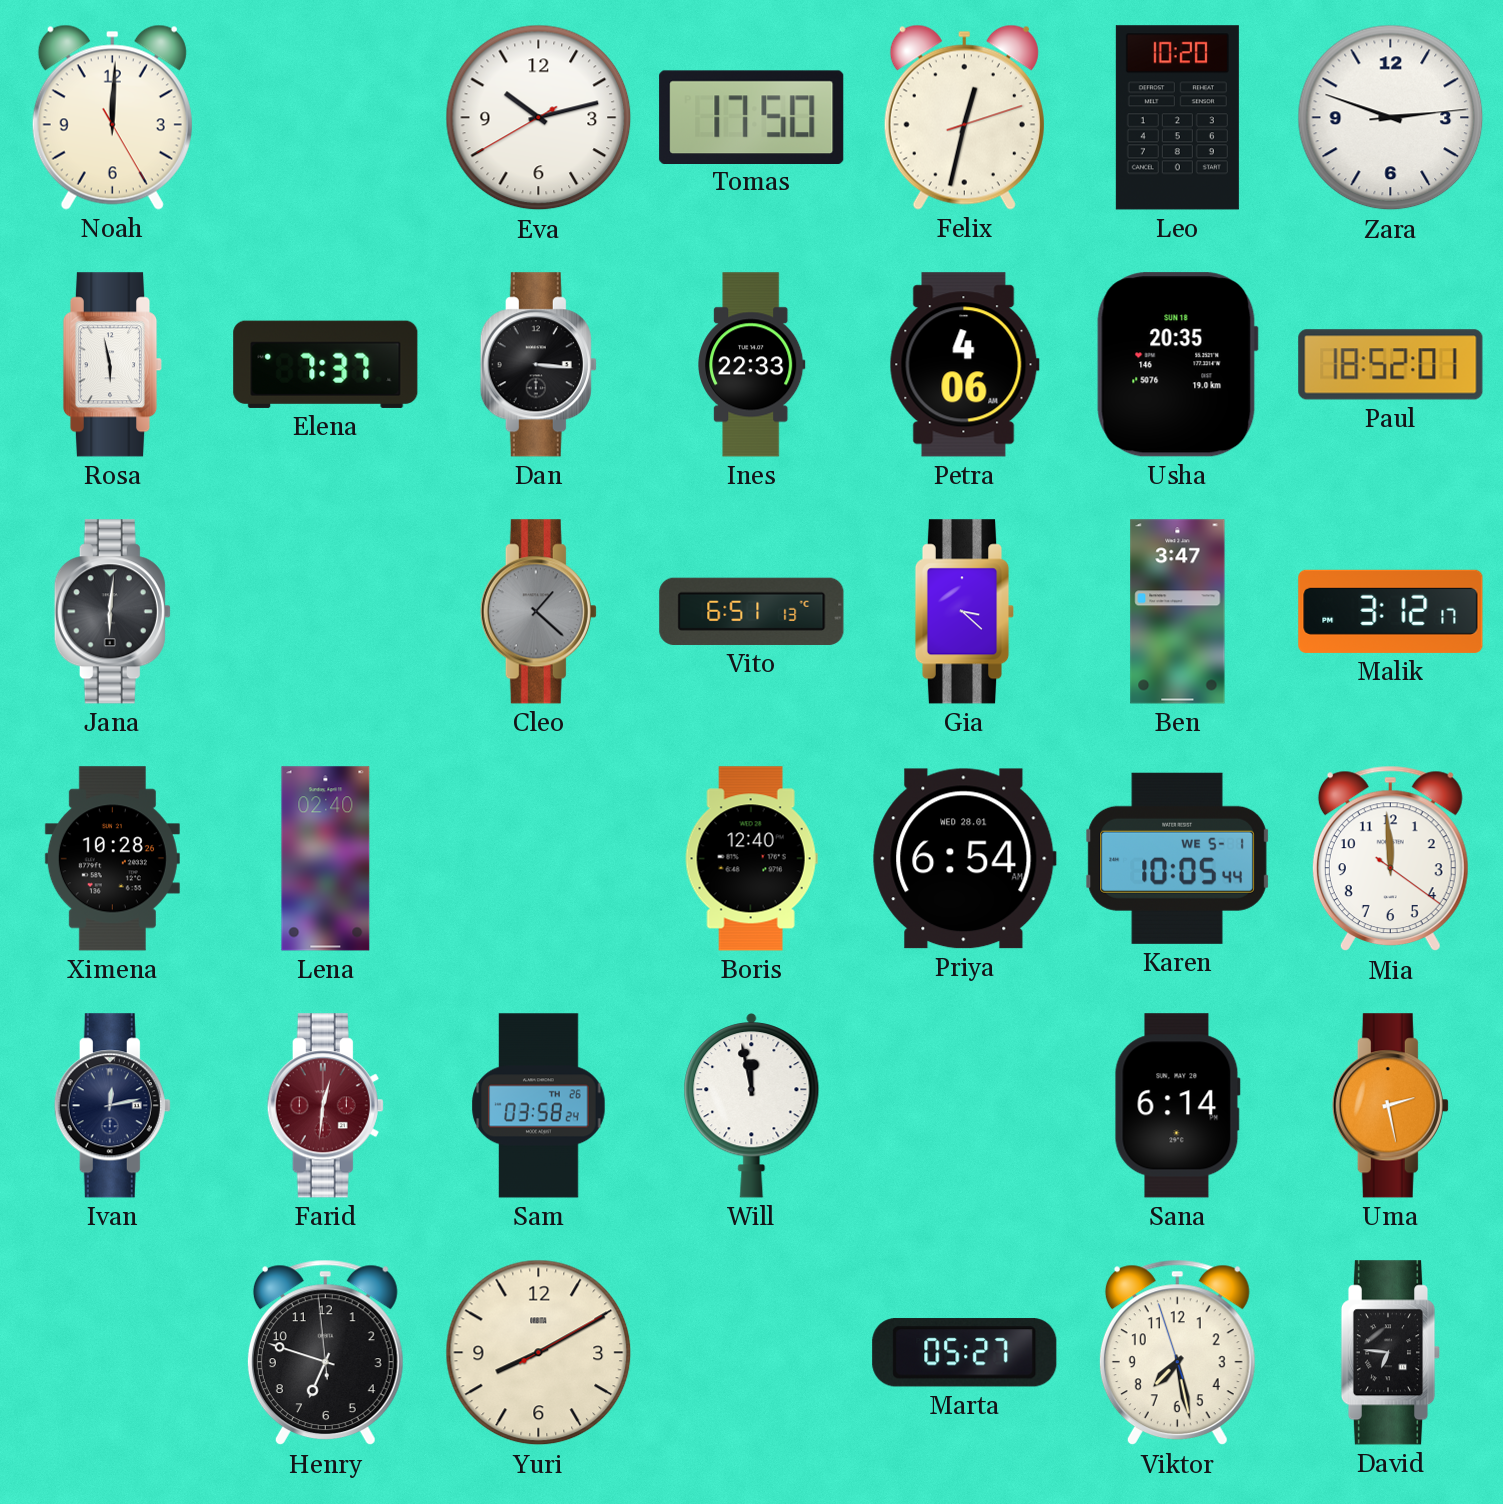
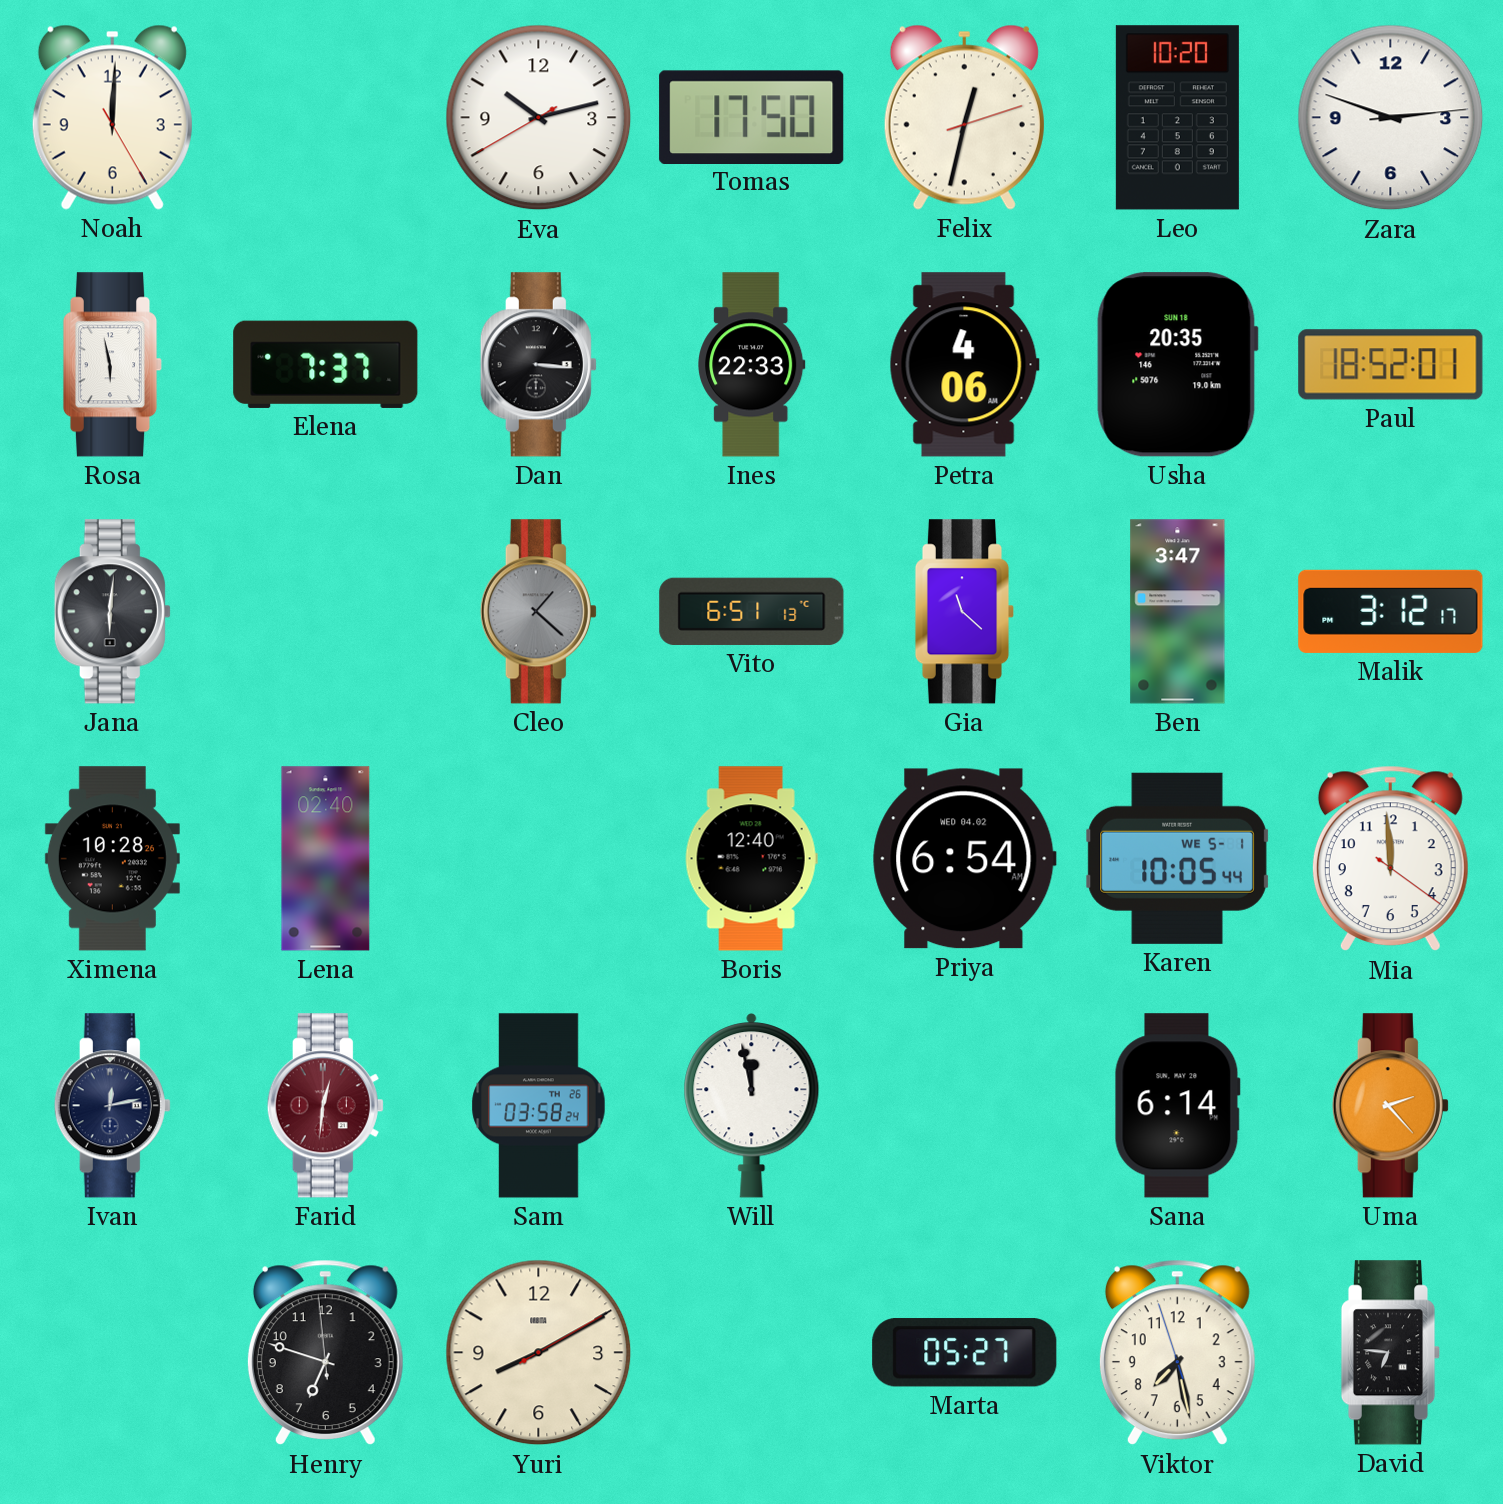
Gia: 3:22 -> 11:22
Priya date: WED 28.01 -> WED 04.02
Uma: 2:28 -> 2:23
